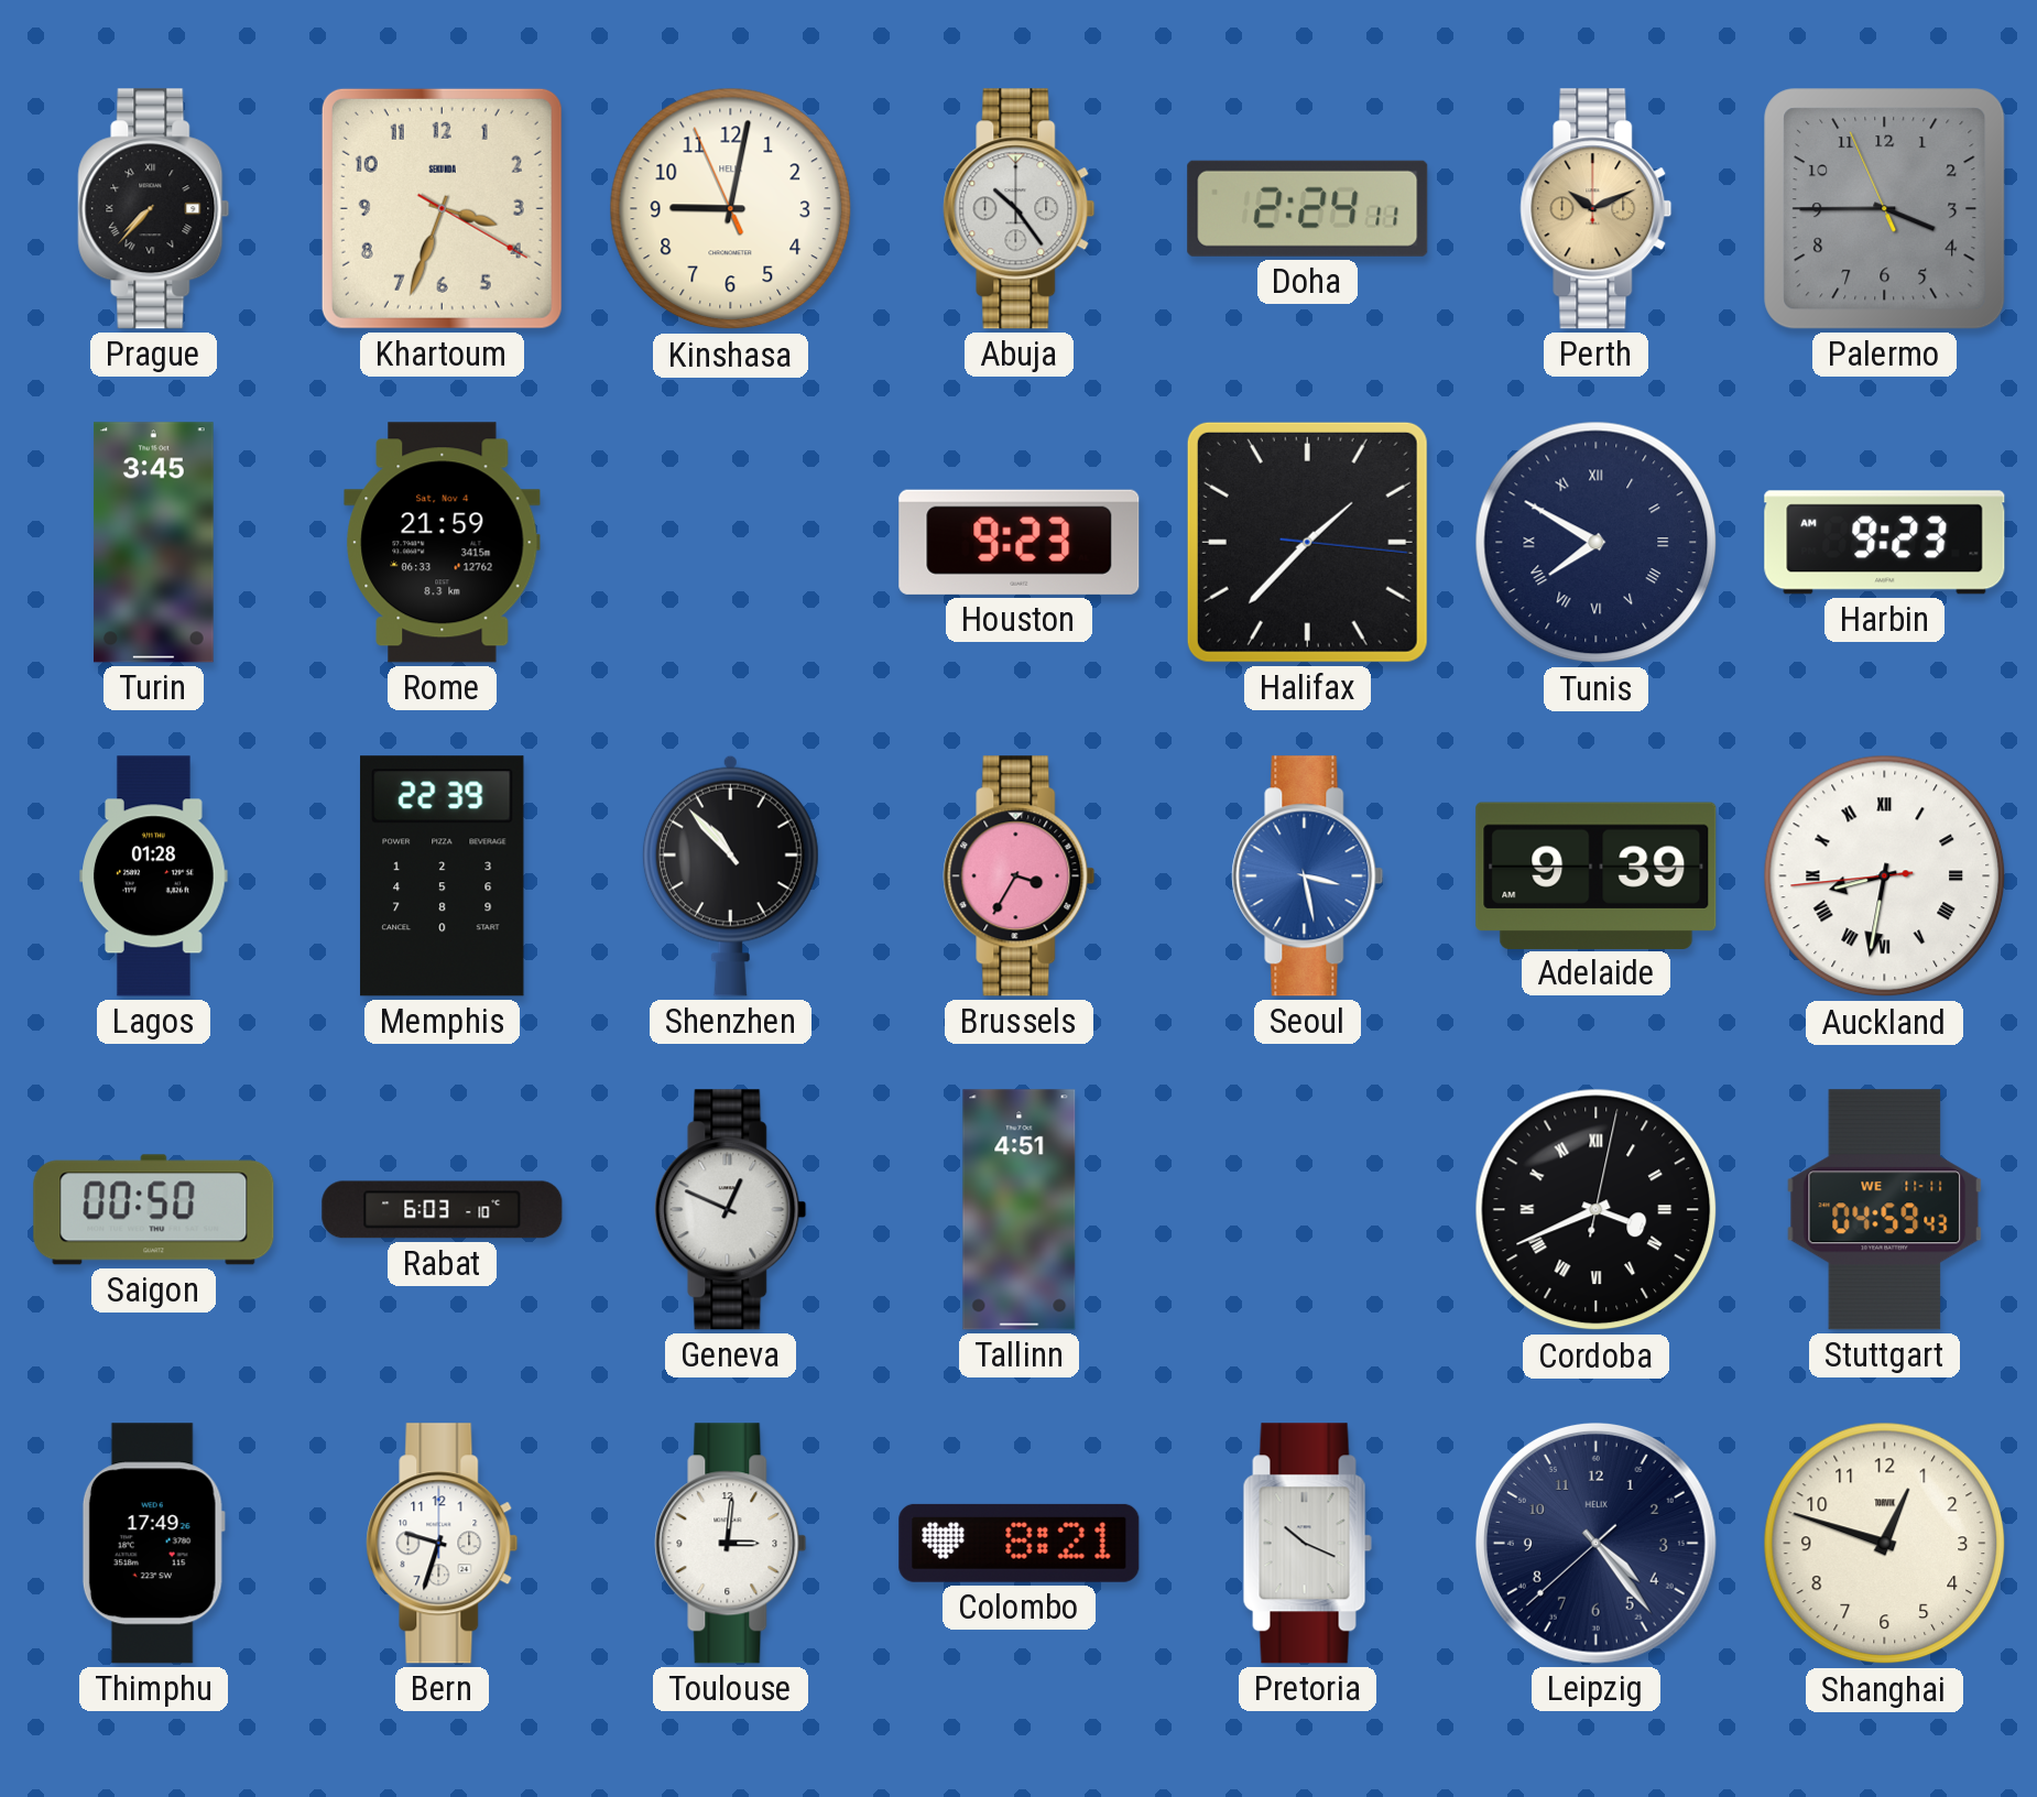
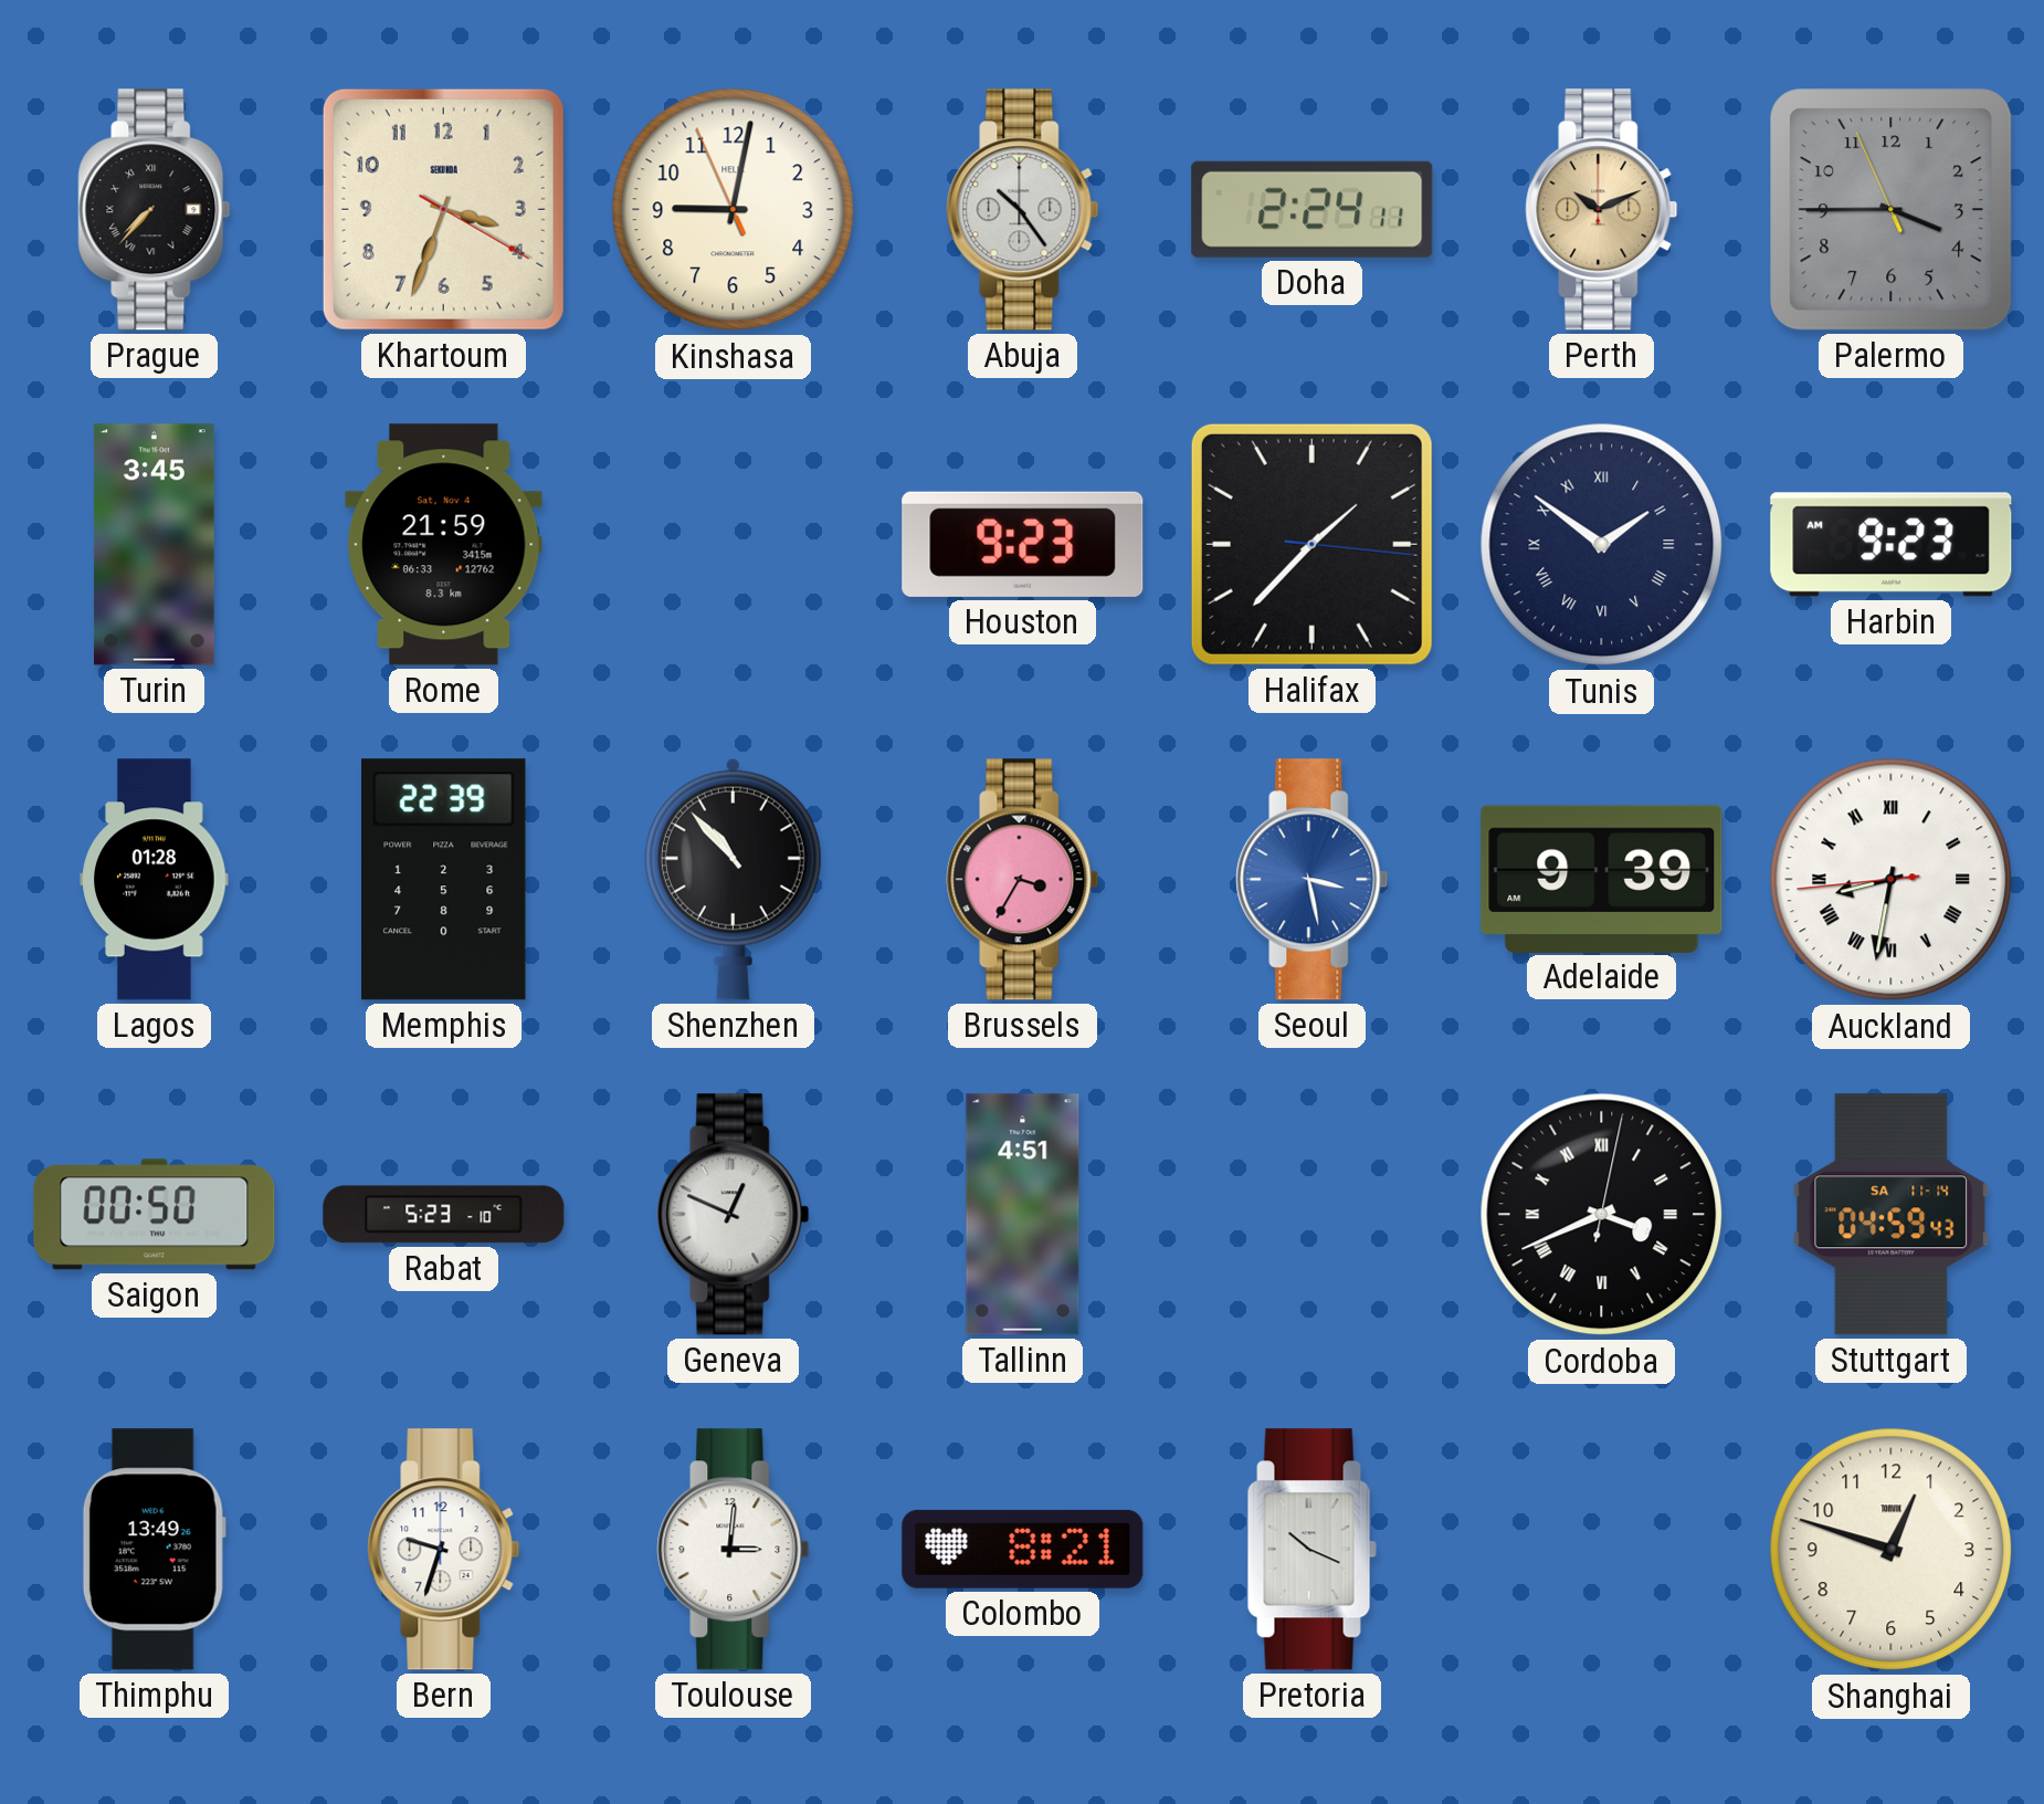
Tunis: 7:50 -> 1:51
Rabat: 6:03 -> 5:23
Stuttgart date: WE 11-11 -> SA 11-14
Thimphu: 17:49 -> 13:49
Leipzig: 4:23 -> none
